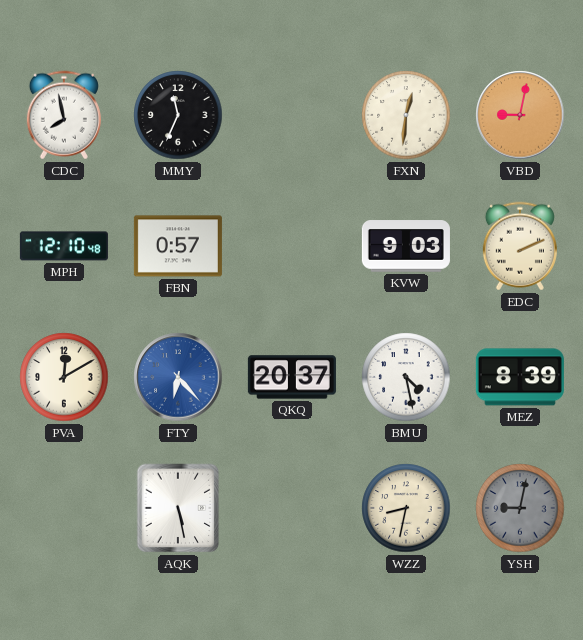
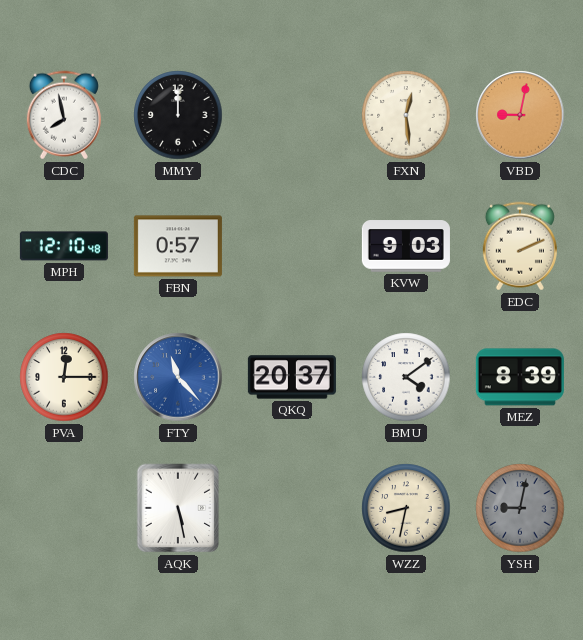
MMY: 11:34 -> 12:00
FXN: 12:31 -> 12:29
PVA: 12:10 -> 12:15
FTY: 6:23 -> 11:23
BMU: 4:28 -> 4:09
